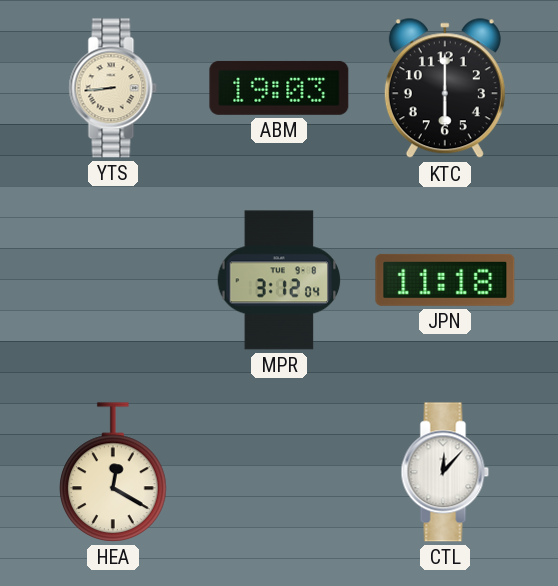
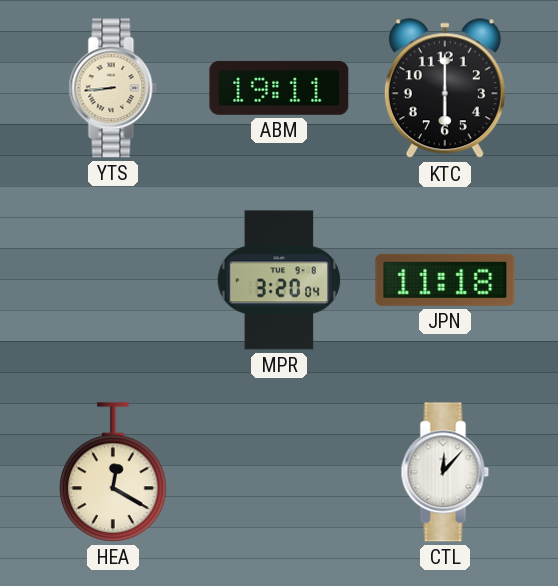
ABM: 19:03 -> 19:11
MPR: 3:12 -> 3:20
